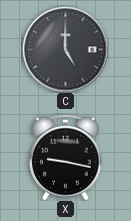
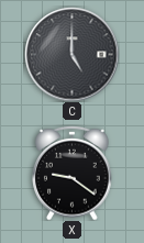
X: 9:17 -> 9:21
